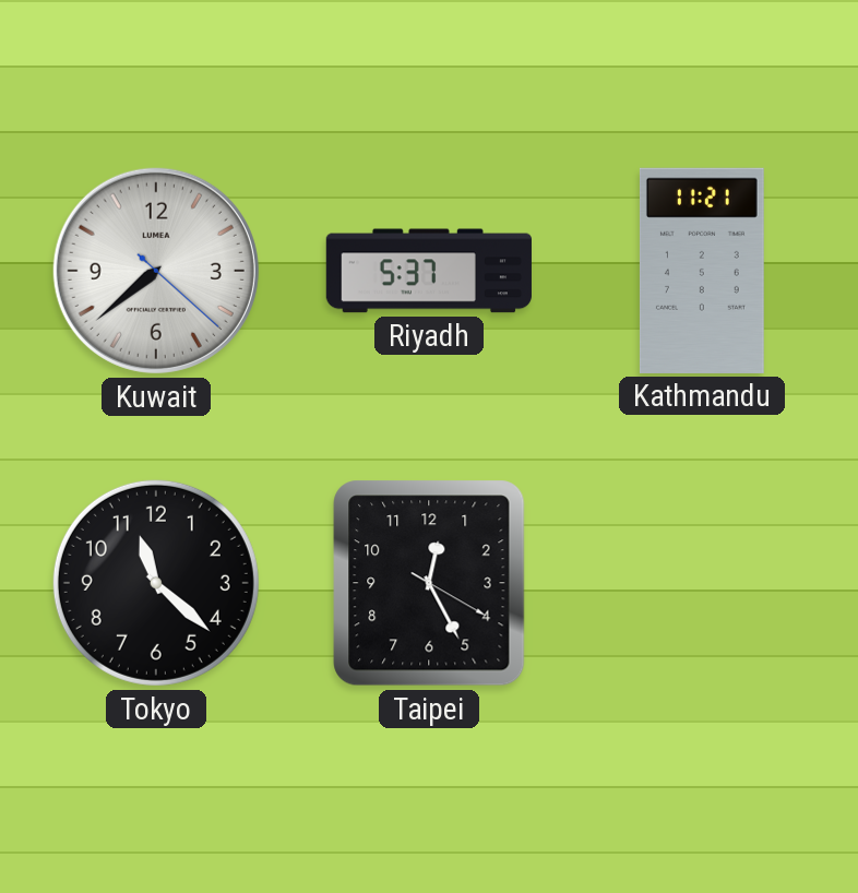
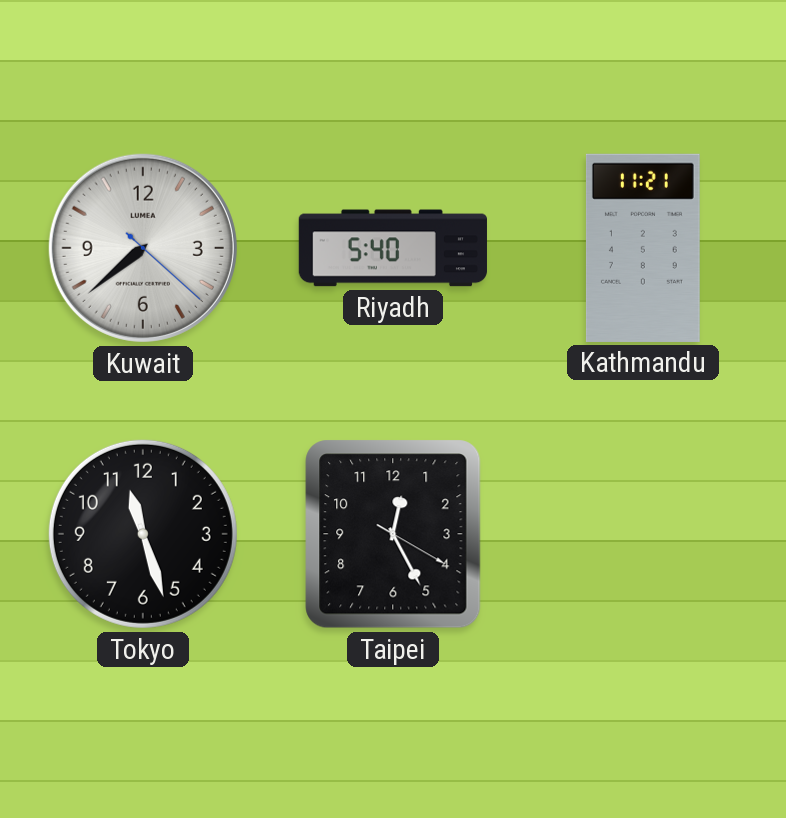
Riyadh: 5:37 -> 5:40
Tokyo: 11:22 -> 11:27
